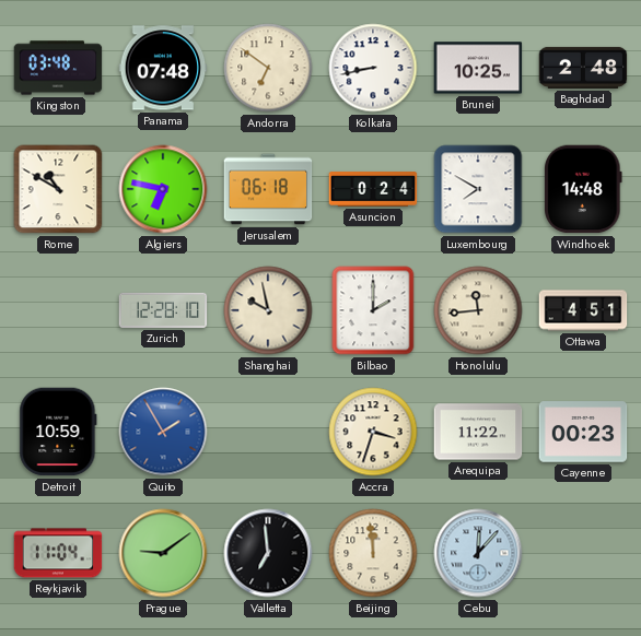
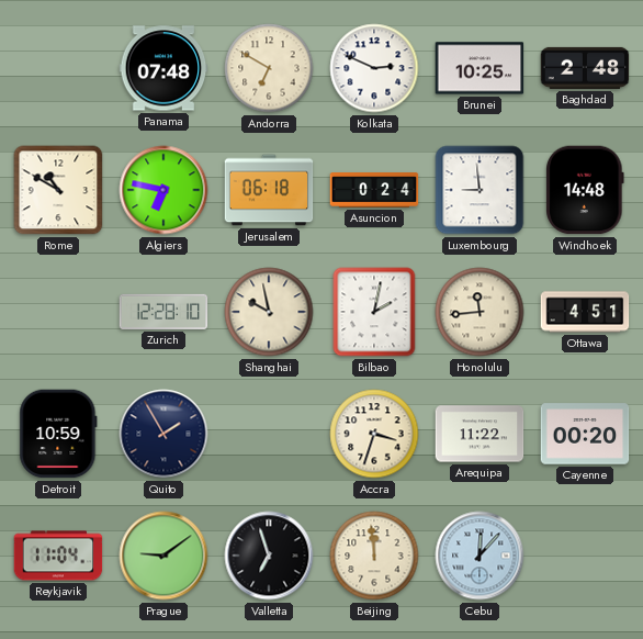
Kingston: 03:48 -> none
Andorra: 6:51 -> 6:50
Kolkata: 8:43 -> 2:49
Luxembourg: 7:50 -> 8:59
Bilbao: 2:00 -> 2:02
Quito dial: blue -> navy
Cayenne: 00:23 -> 00:20
Valletta: 6:59 -> 6:57
